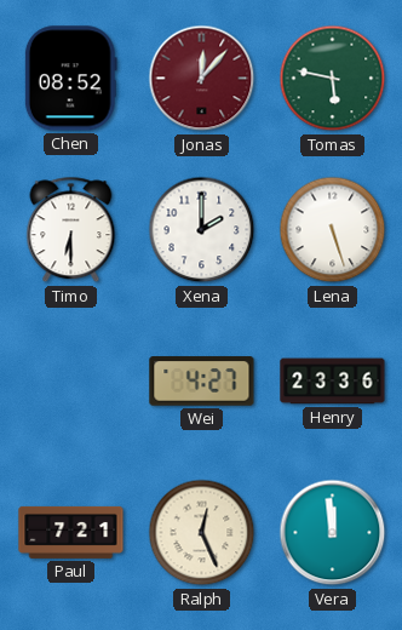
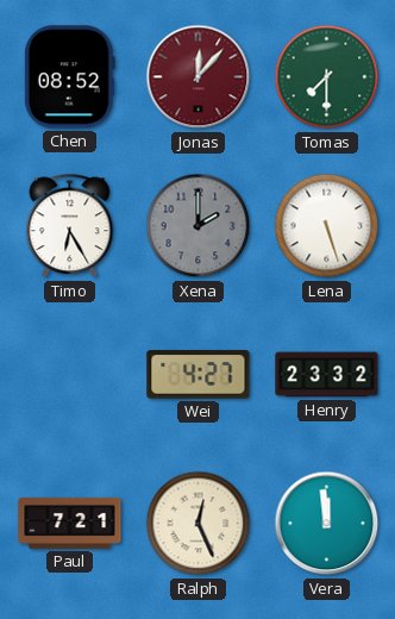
Tomas: 5:47 -> 7:30
Timo: 6:30 -> 6:25
Xena dial: white -> grey
Henry: 23:36 -> 23:32
